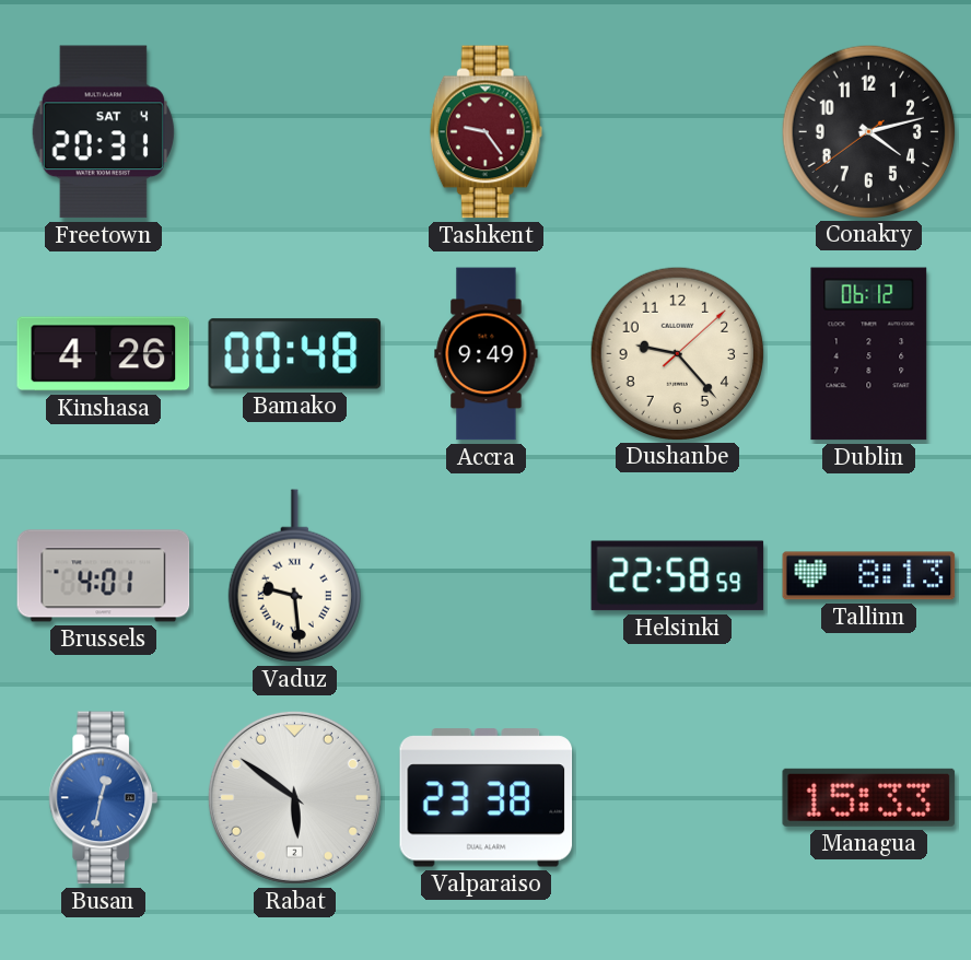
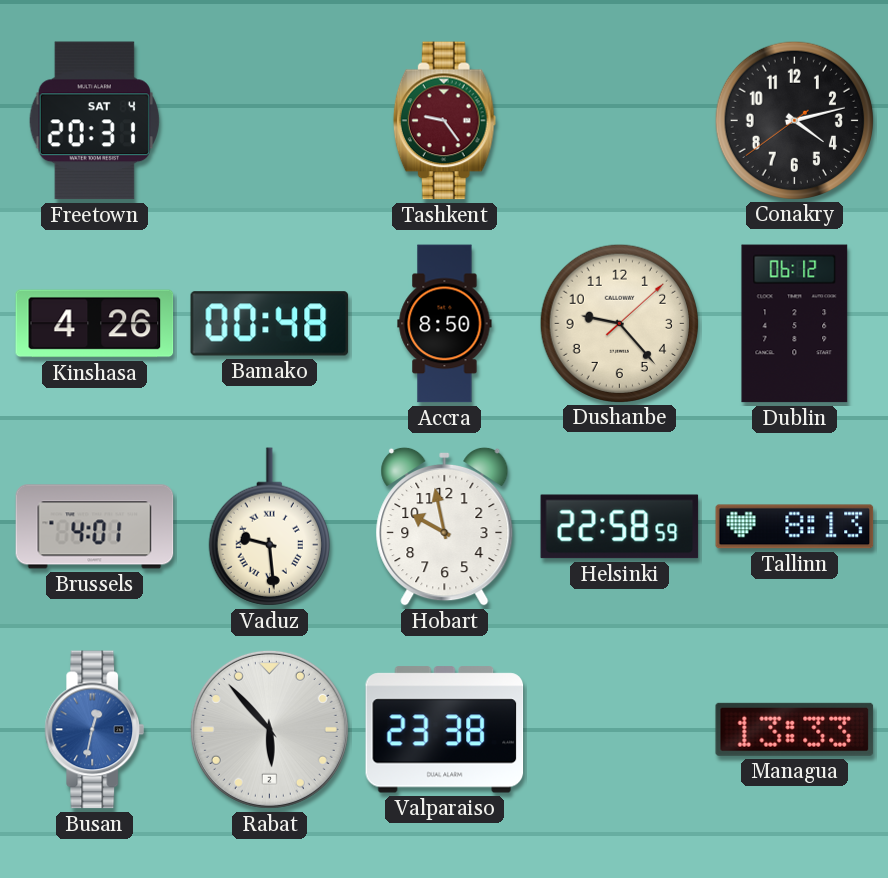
Accra: 9:49 -> 8:50
Hobart: none -> 9:58
Rabat: 5:51 -> 5:53
Managua: 15:33 -> 13:33
